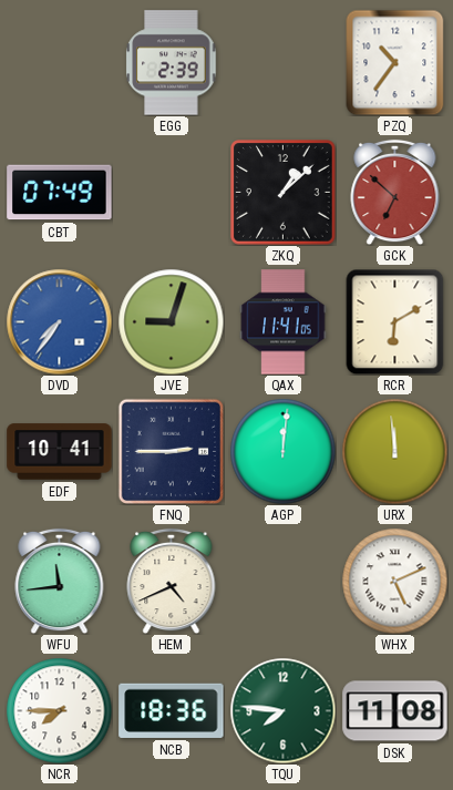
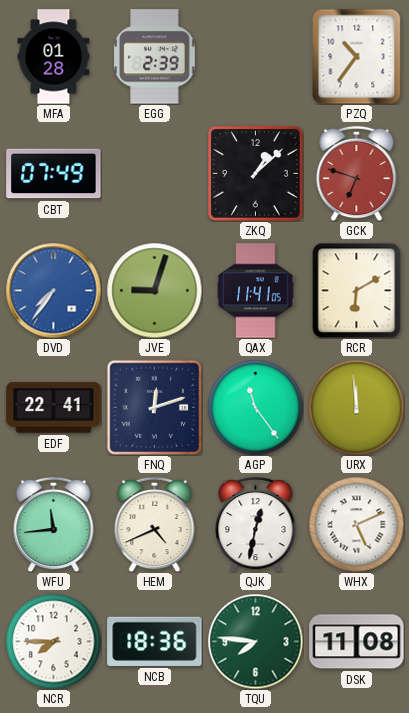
MFA: none -> 01:28
GCK: 6:52 -> 6:48
EDF: 10:41 -> 22:41
FNQ: 2:45 -> 12:12
AGP: 12:01 -> 11:24
QJK: none -> 12:32
